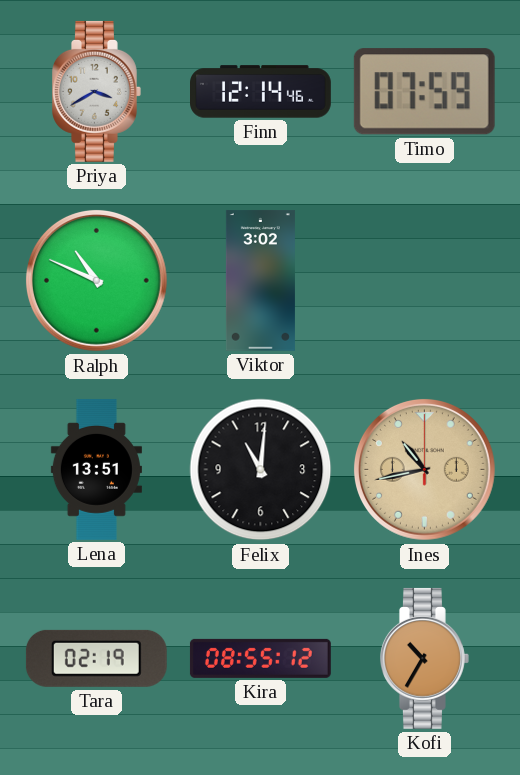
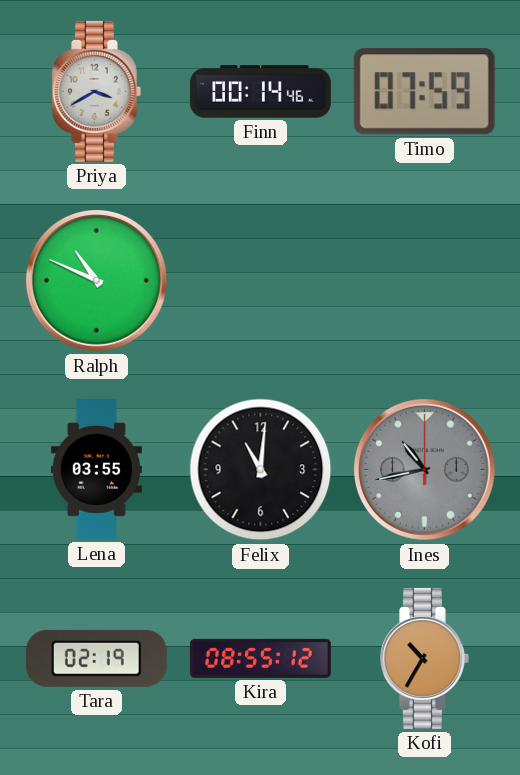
Finn: 12:14 -> 00:14
Viktor: 3:02 -> none
Lena: 13:51 -> 03:55
Ines dial: champagne -> grey
